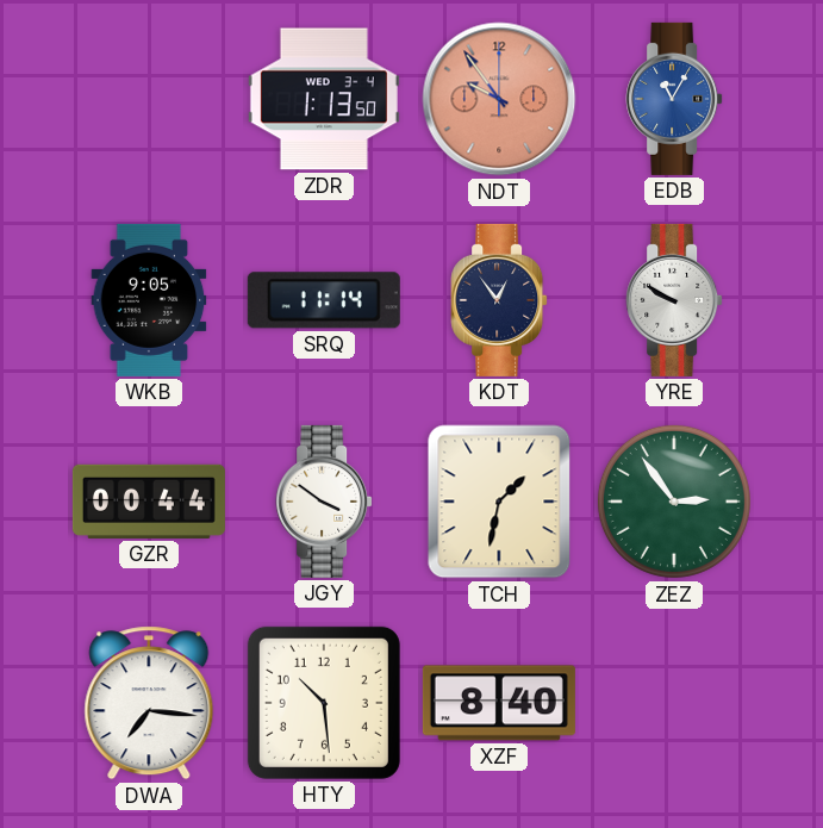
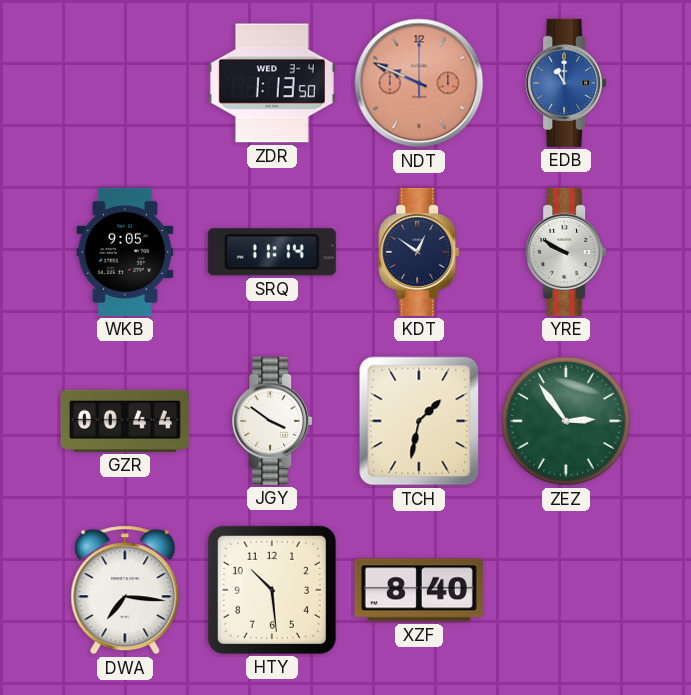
NDT: 9:54 -> 9:49
EDB: 11:05 -> 11:00
KDT: 12:54 -> 12:51
